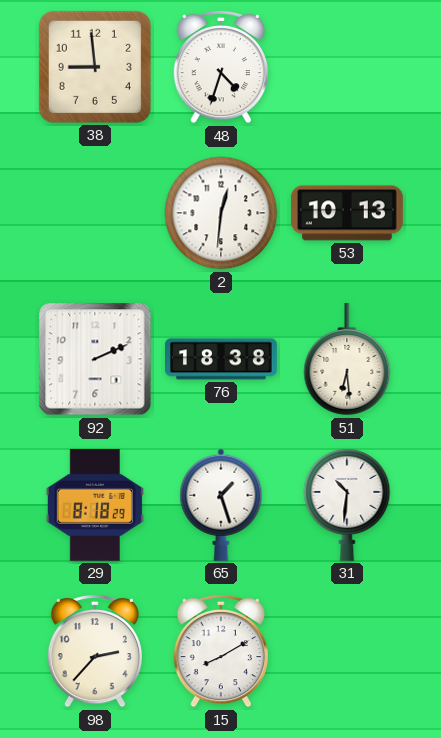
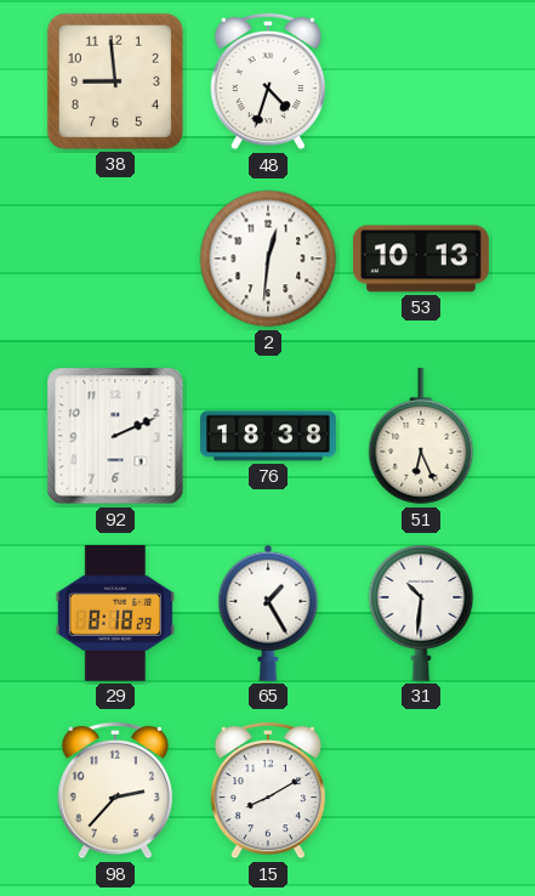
51: 6:29 -> 6:26
65: 1:27 -> 1:25
